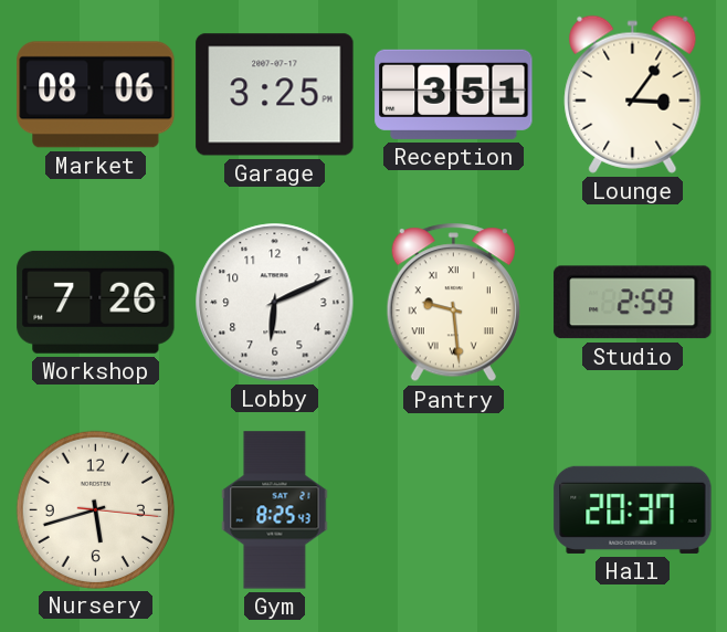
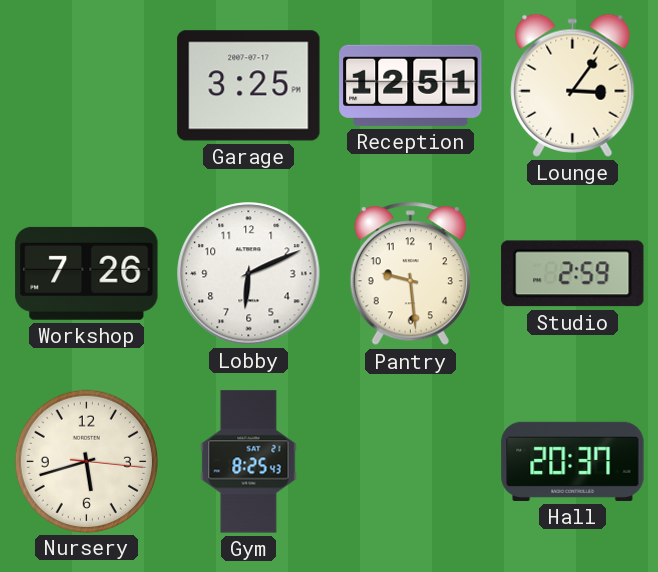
Market: 08:06 -> none
Reception: 3:51 -> 12:51
Pantry numerals: Roman -> Arabic
